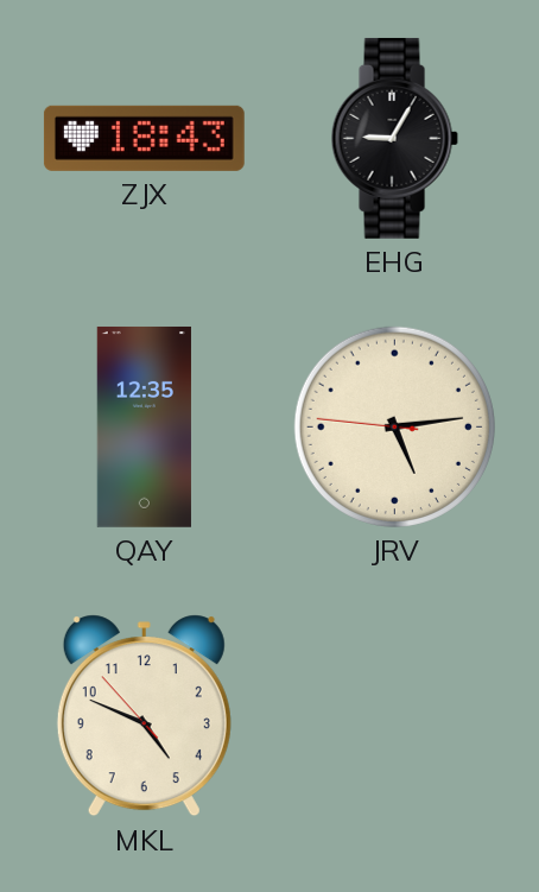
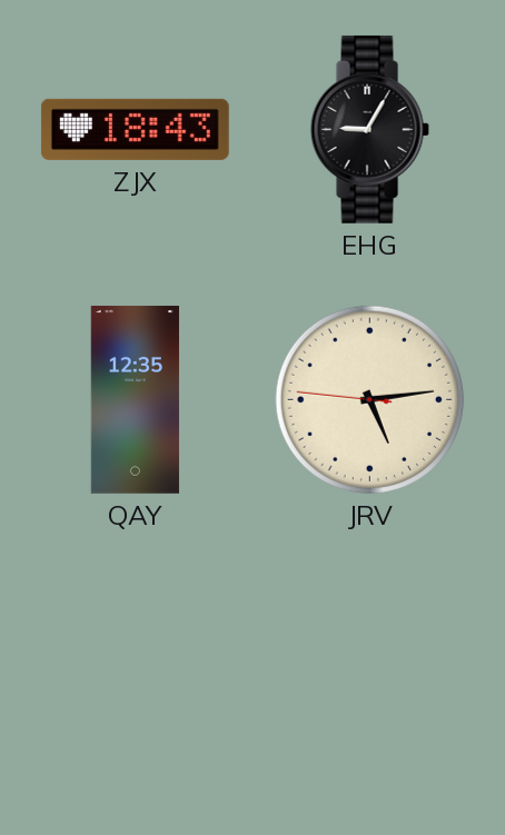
MKL: 4:48 -> none
